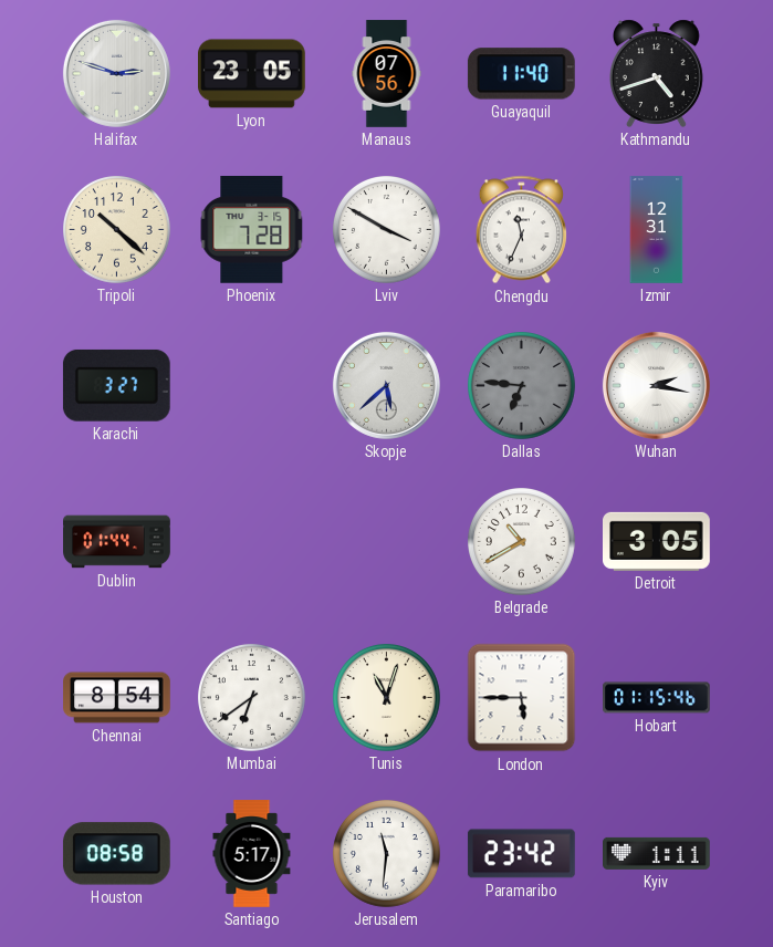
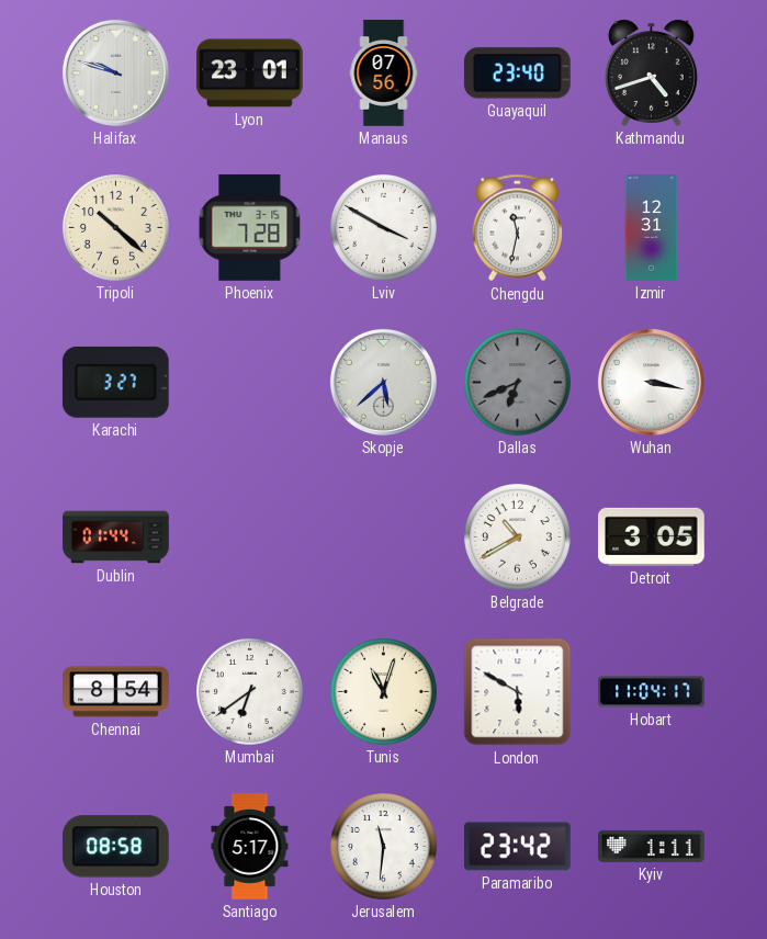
Halifax: 2:48 -> 9:48
Lyon: 23:05 -> 23:01
Guayaquil: 11:40 -> 23:40
Chengdu: 11:34 -> 11:32
Dallas: 6:46 -> 6:41
Wuhan: 2:17 -> 3:17
London: 5:45 -> 5:50
Hobart: 01:15 -> 11:04
